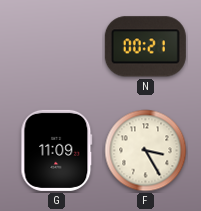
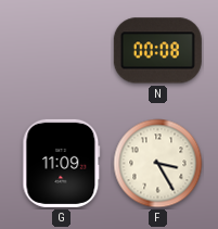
N: 00:21 -> 00:08
